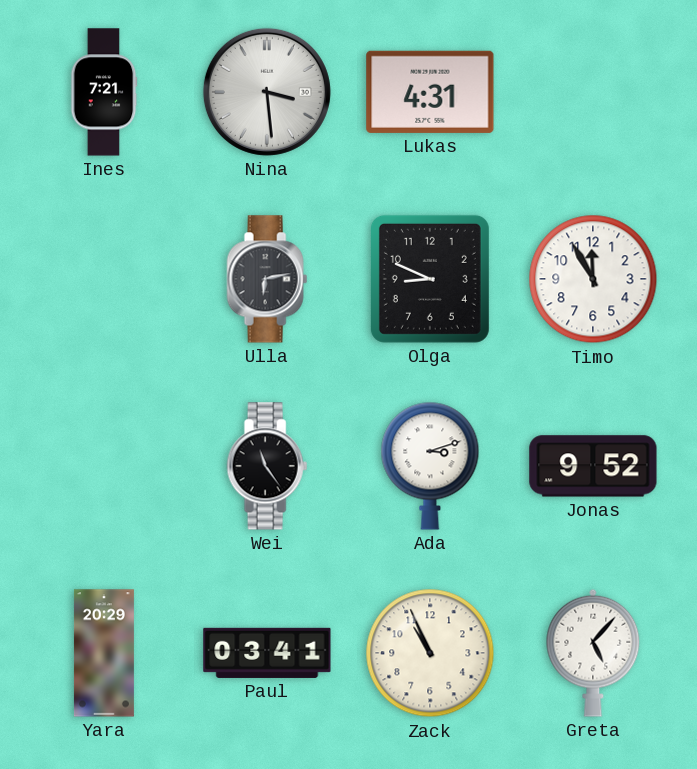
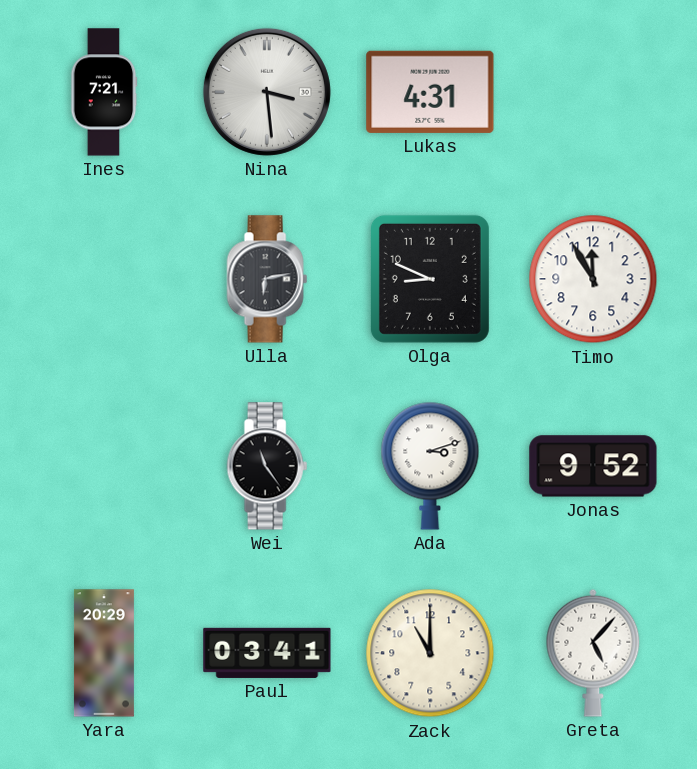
Zack: 10:56 -> 11:00
